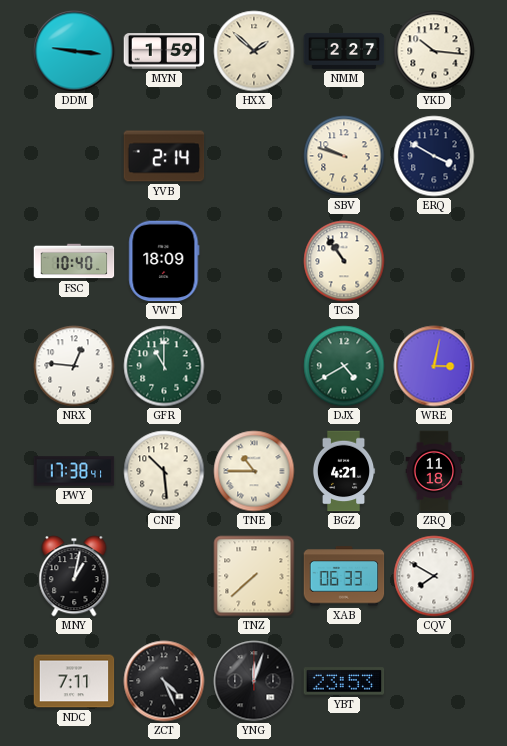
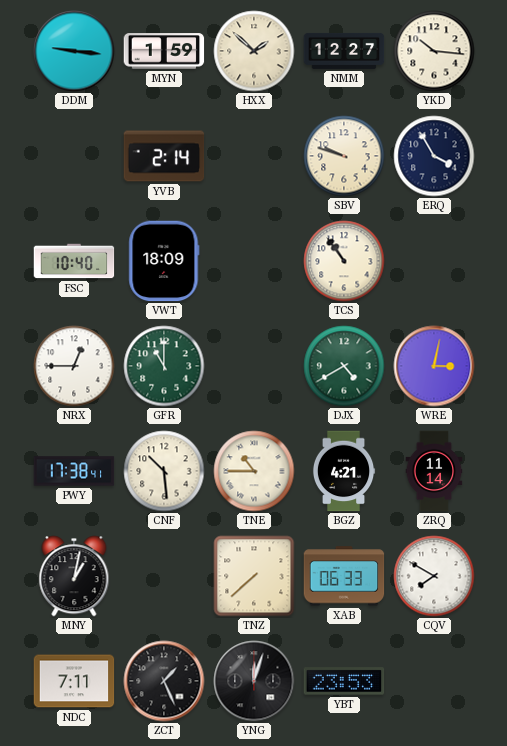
NMM: 2:27 -> 12:27
ERQ: 3:50 -> 3:55
NRX: 12:46 -> 12:45
ZRQ: 11:18 -> 11:14
ZCT: 4:26 -> 1:26
